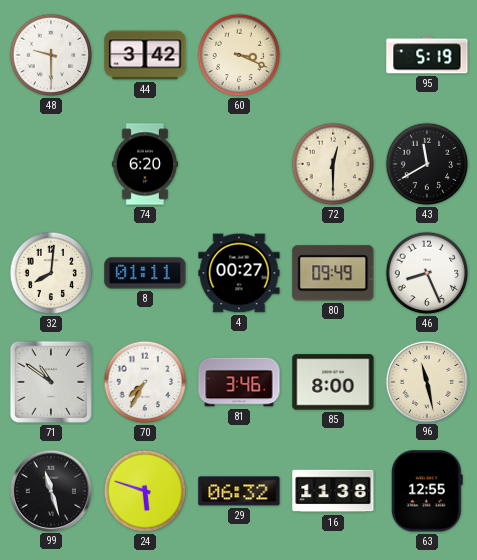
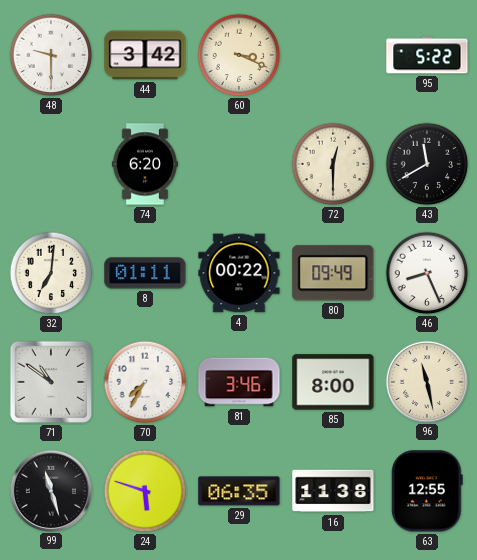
95: 5:19 -> 5:22
32: 8:01 -> 7:01
4: 00:27 -> 00:22
29: 06:32 -> 06:35
